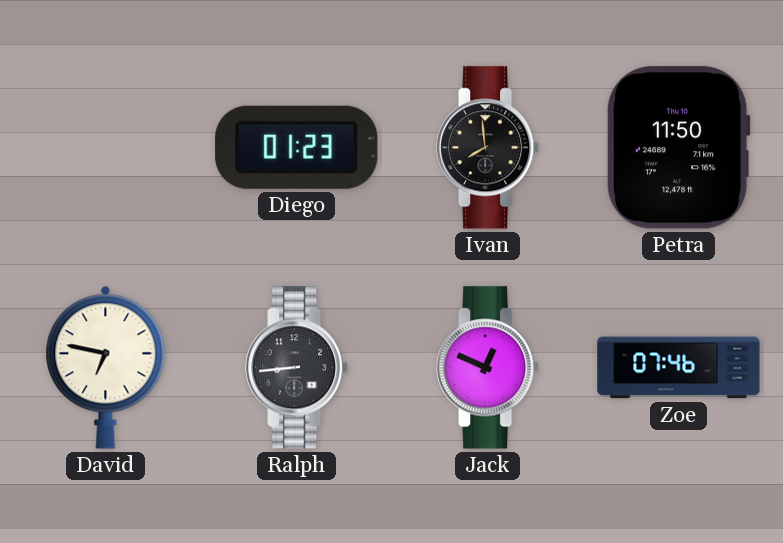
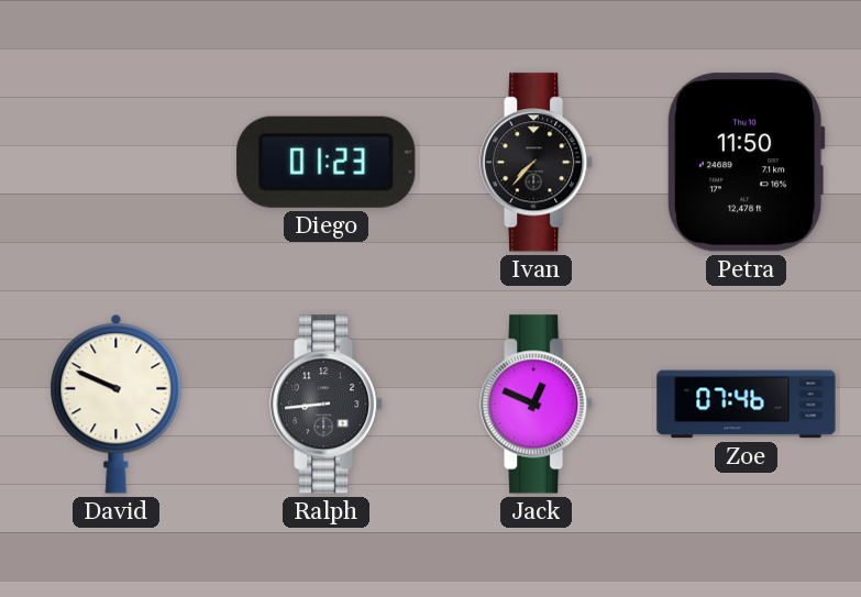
Ivan: 7:59 -> 7:37
David: 6:47 -> 9:49
